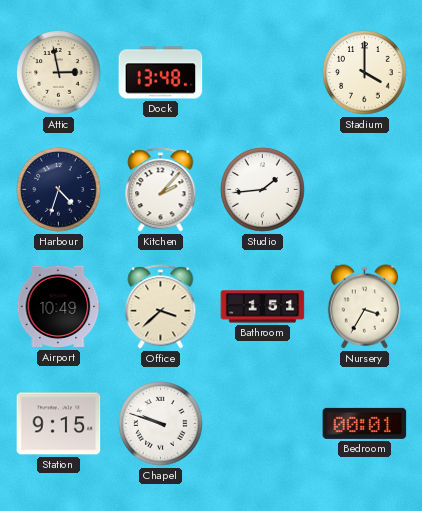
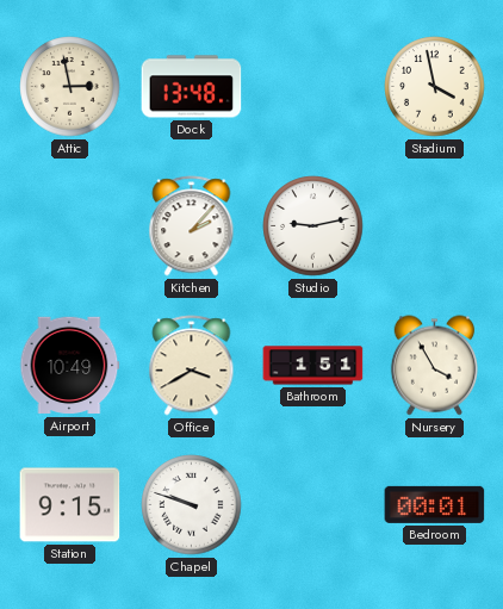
Stadium: 4:00 -> 3:58
Harbour: 4:33 -> none
Studio: 1:44 -> 9:13
Office: 3:38 -> 3:40
Nursery: 3:35 -> 3:55
